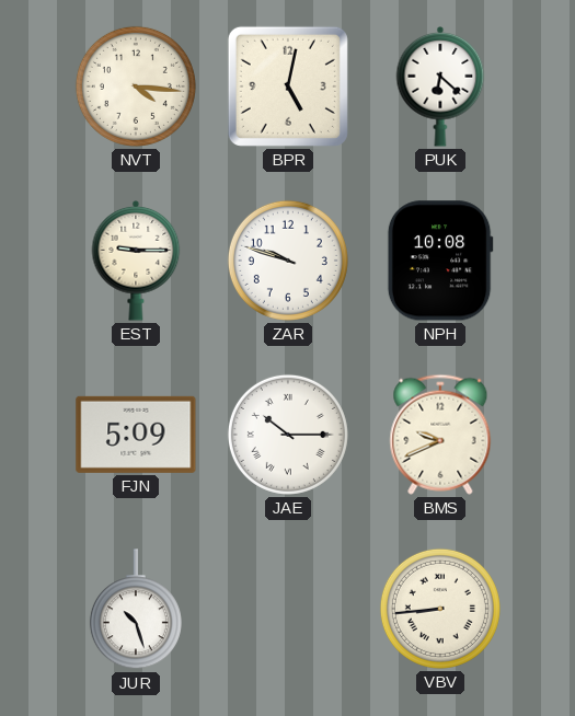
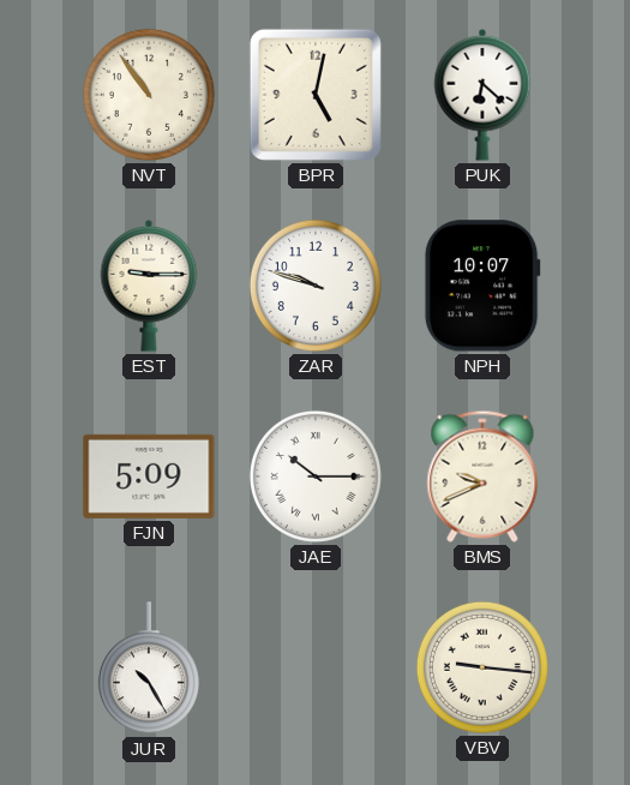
NVT: 4:16 -> 10:54
NPH: 10:08 -> 10:07
JUR: 10:27 -> 10:25
VBV: 8:44 -> 9:16
